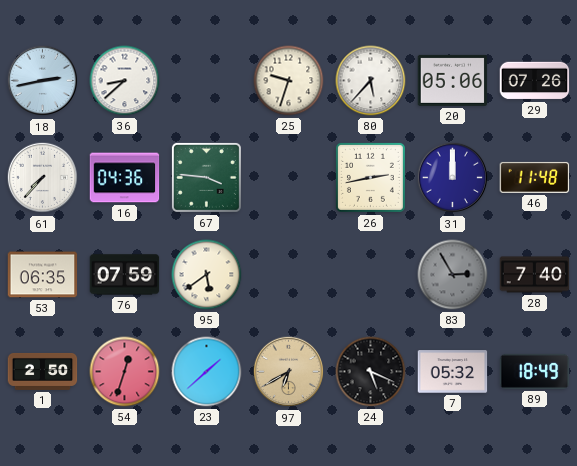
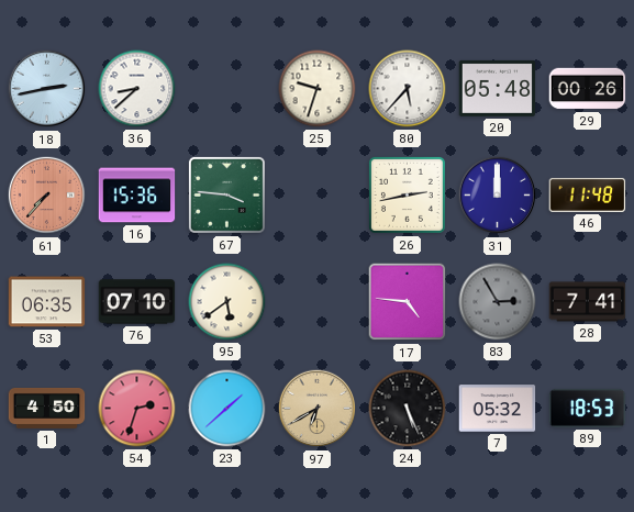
20: 05:06 -> 05:48
29: 07:26 -> 00:26
61 dial: white -> salmon
16: 04:36 -> 15:36
76: 07:59 -> 07:10
17: none -> 4:46
28: 7:40 -> 7:41
1: 2:50 -> 4:50
54: 12:33 -> 2:33
24: 5:19 -> 5:26
89: 18:49 -> 18:53
